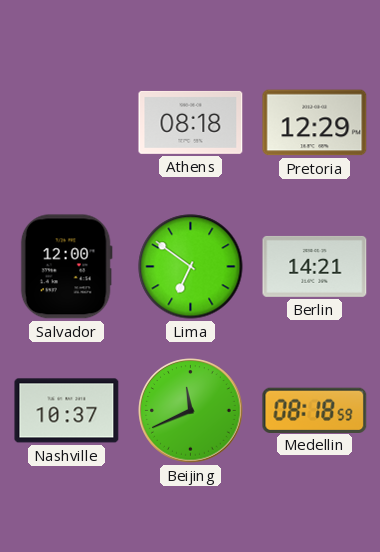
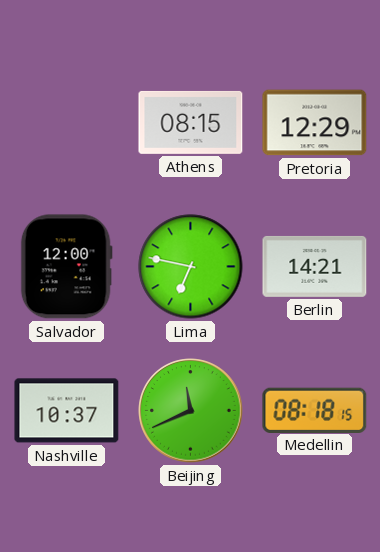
Athens: 08:18 -> 08:15
Lima: 6:51 -> 6:47
Medellin: 08:18:59 -> 08:18:15
